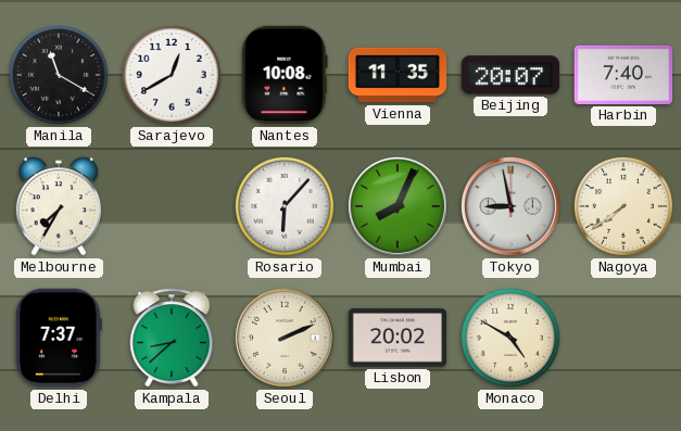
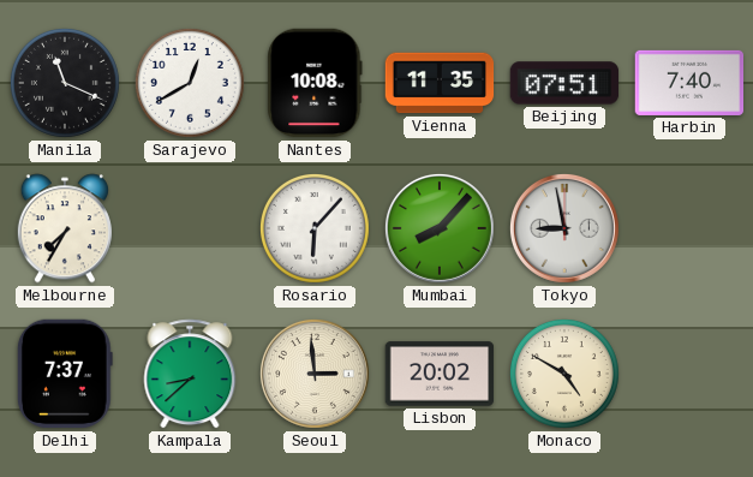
Manila: 11:20 -> 11:19
Beijing: 20:07 -> 07:51
Mumbai: 8:04 -> 8:07
Nagoya: 7:39 -> none
Seoul: 2:11 -> 2:59
